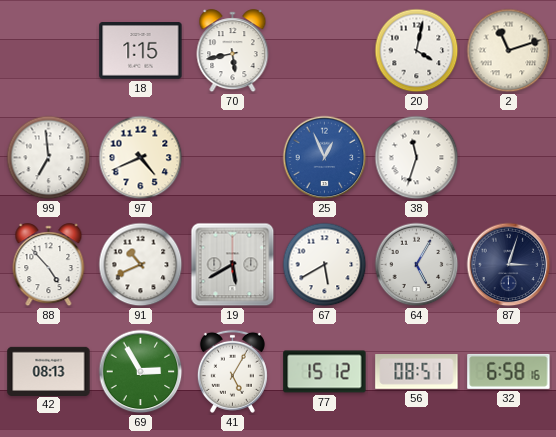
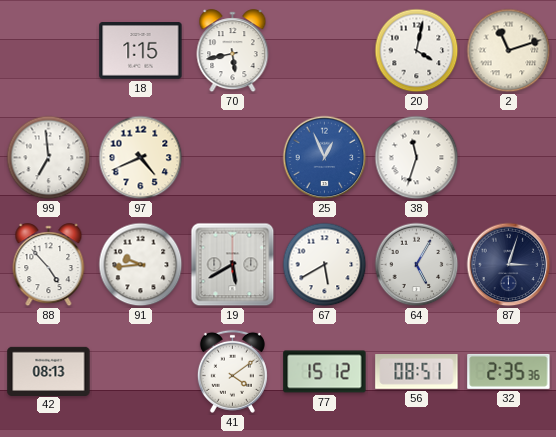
91: 10:41 -> 9:44
69: 2:55 -> none
41: 5:05 -> 4:09
32: 6:58 -> 2:35
